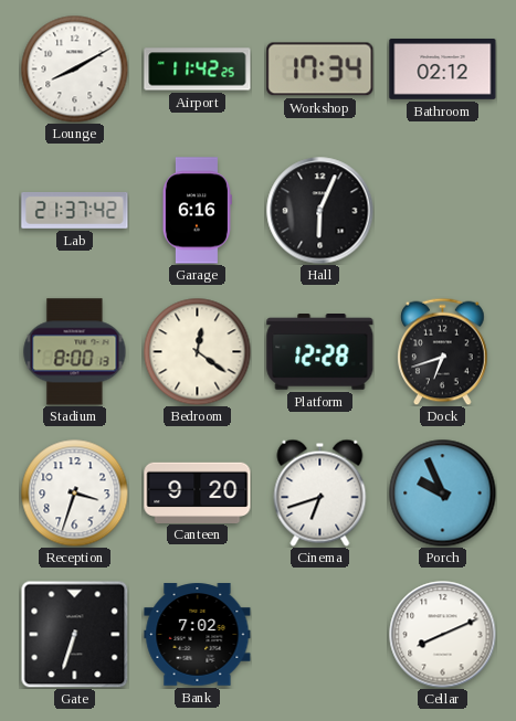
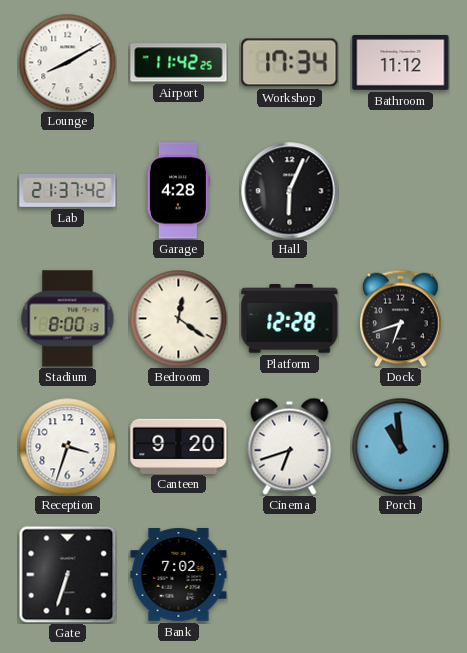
Bathroom: 02:12 -> 11:12
Garage: 6:16 -> 4:28
Porch: 9:56 -> 10:59
Cellar: 8:11 -> none
